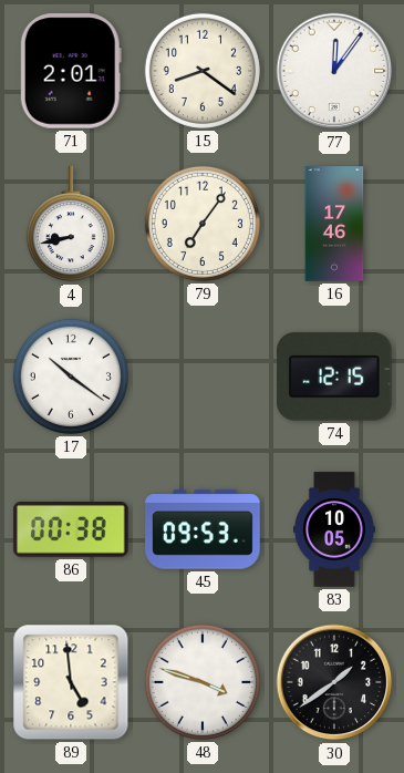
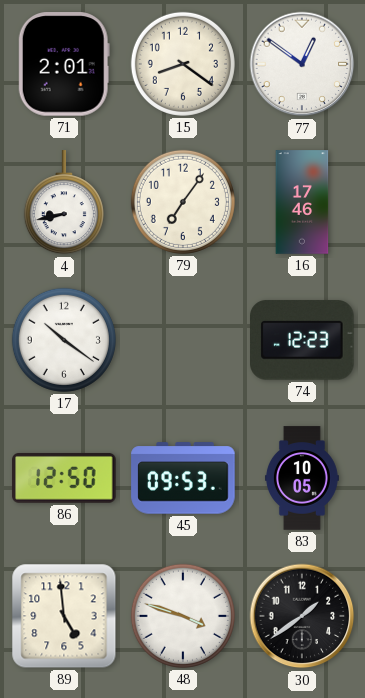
77: 12:06 -> 12:51
74: 12:15 -> 12:23
86: 00:38 -> 12:50
